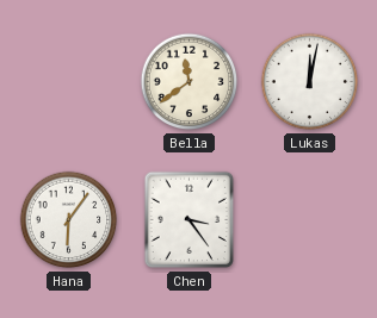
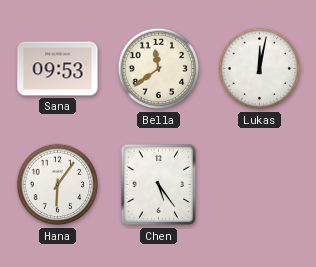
Sana: none -> 09:53
Chen: 3:24 -> 5:24
